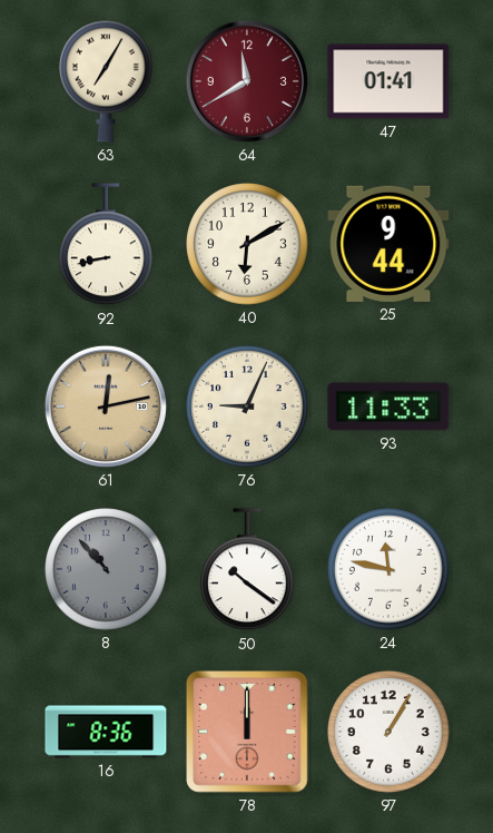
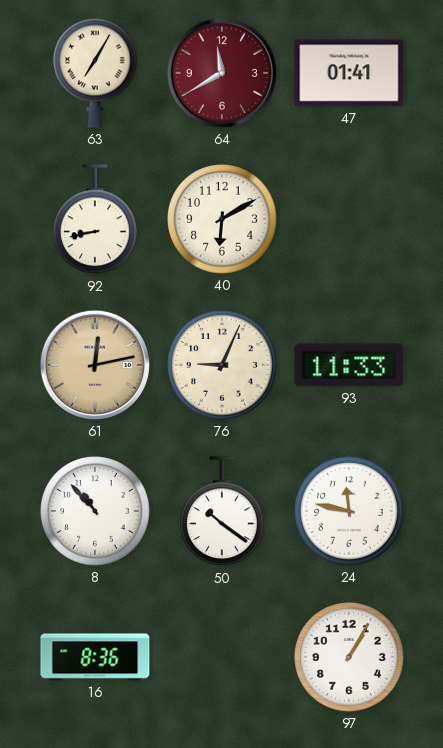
25: 9:44 -> none
8 dial: grey -> white
78: 12:00 -> none
